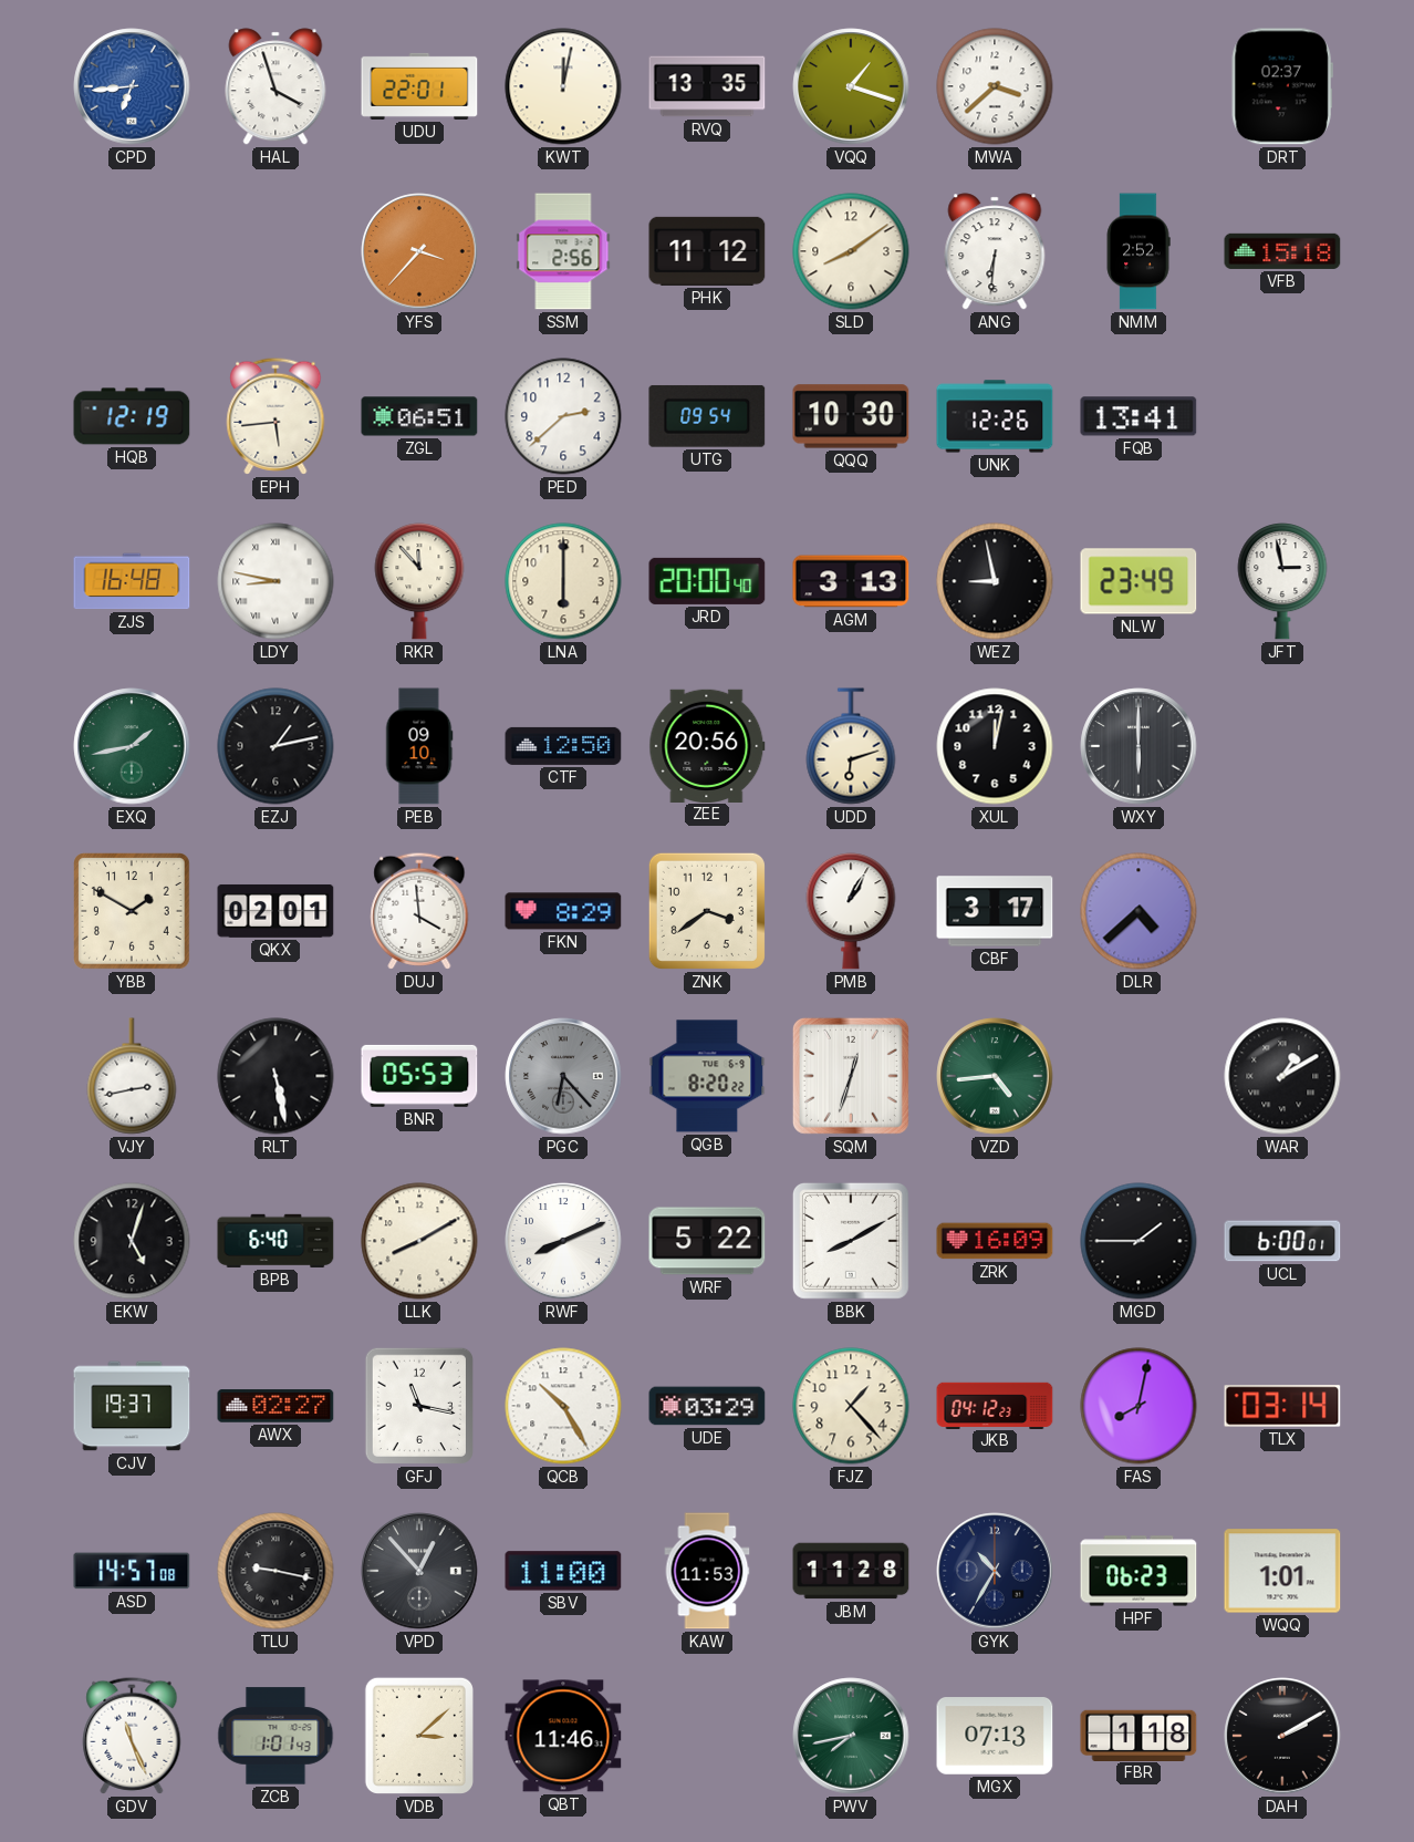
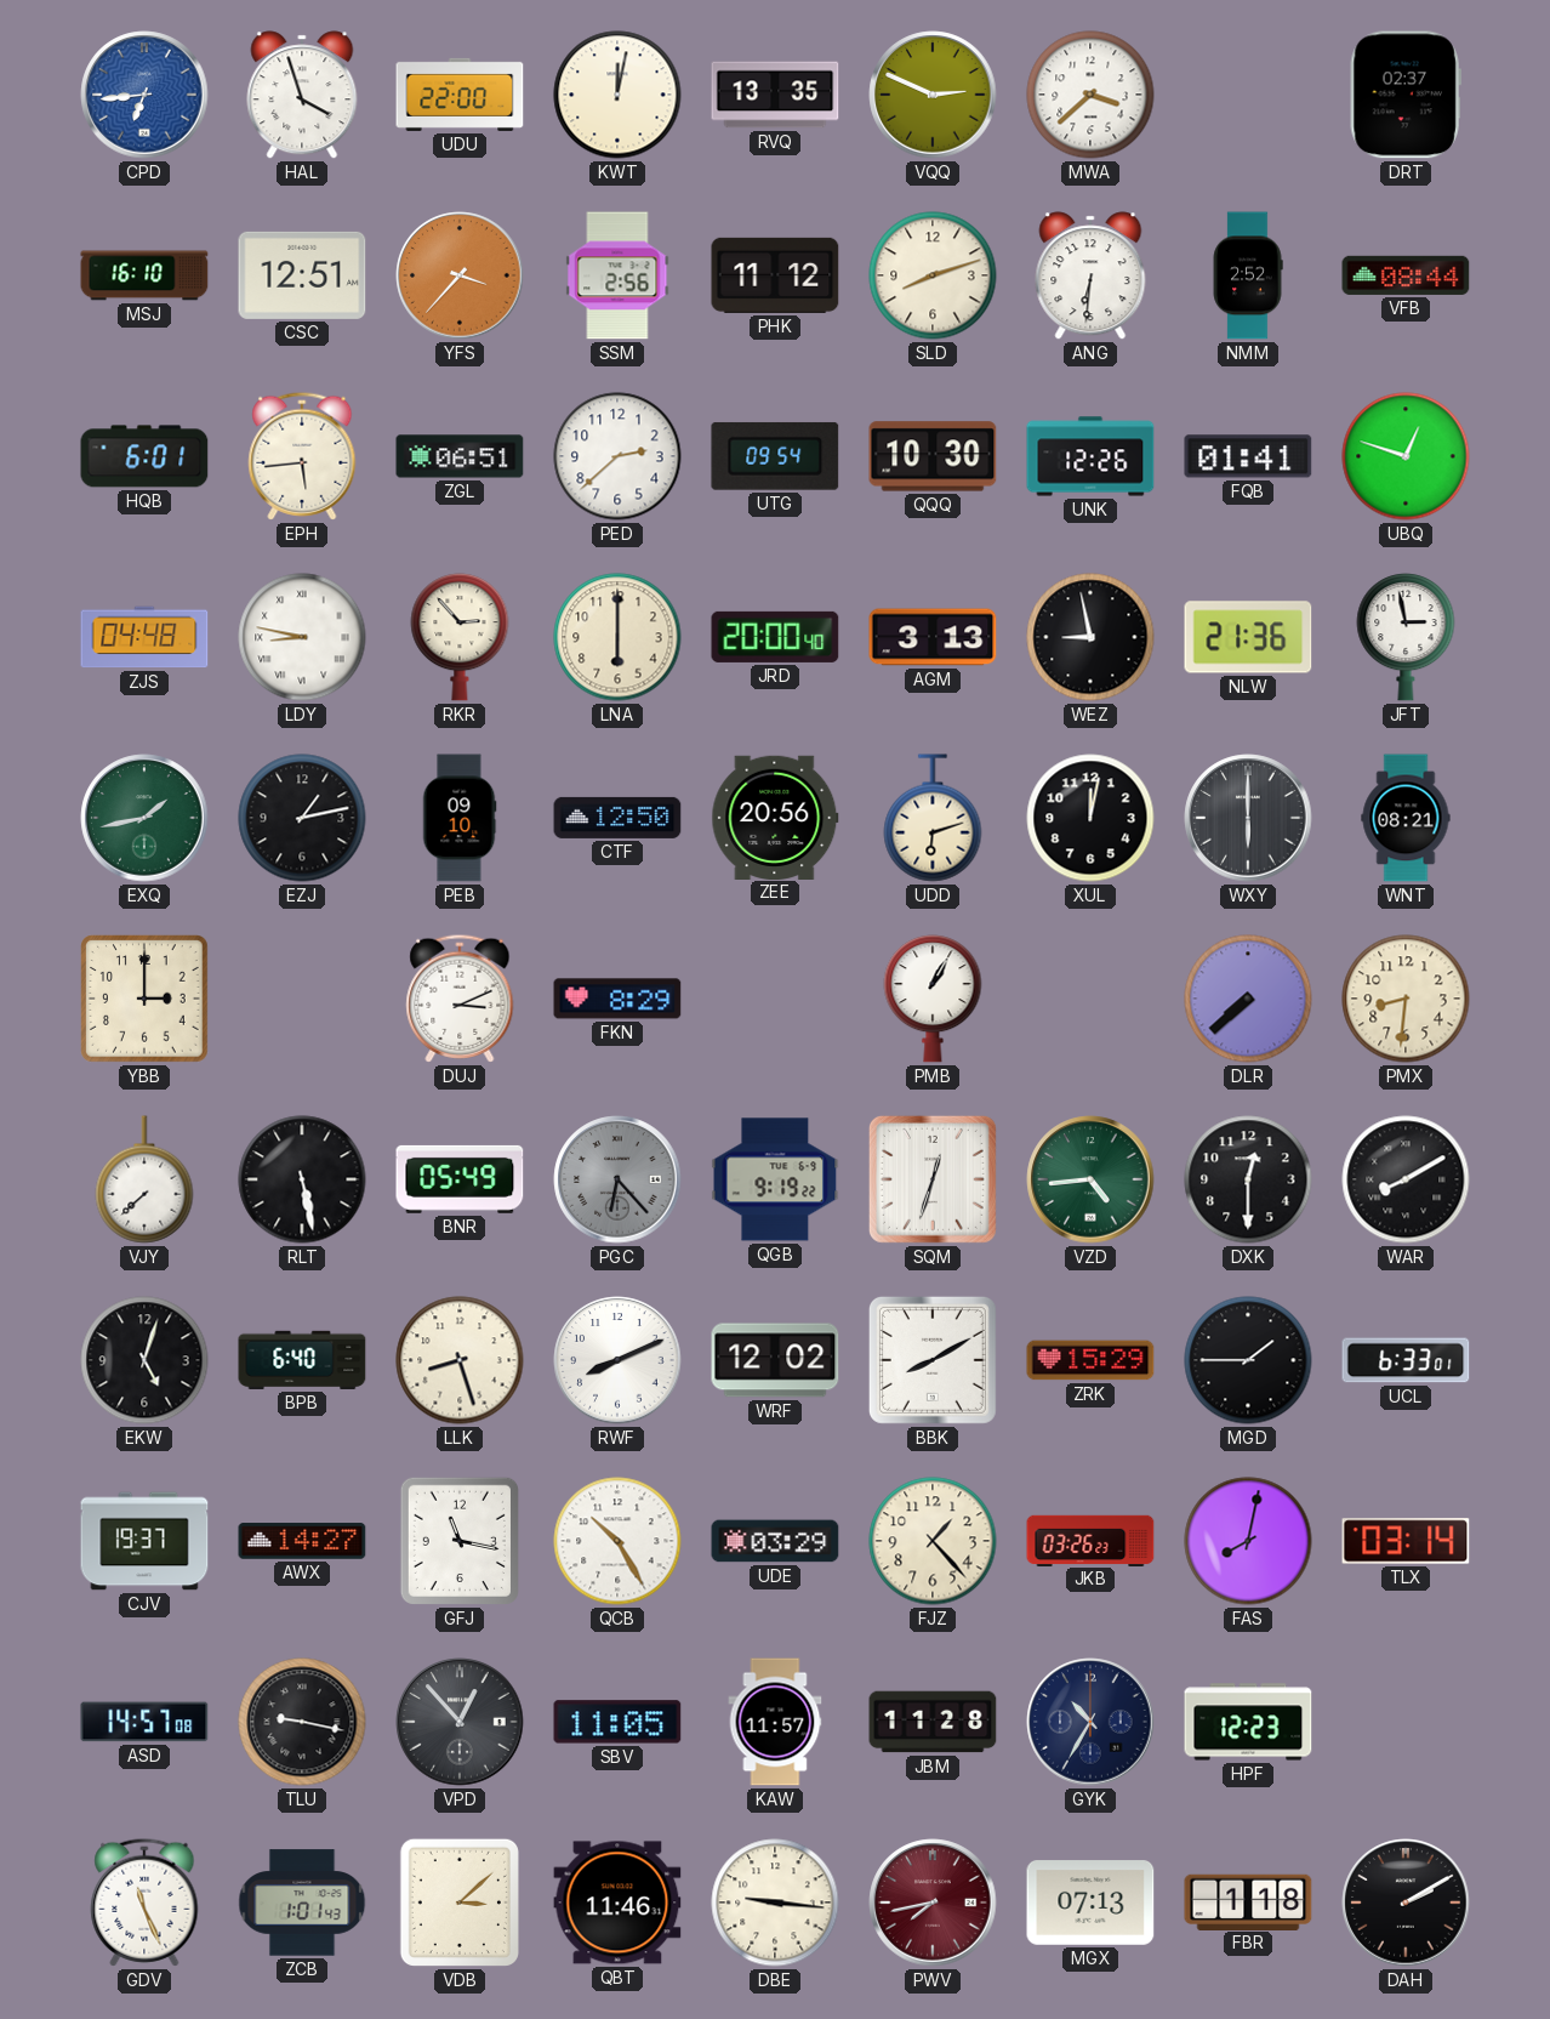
UDU: 22:01 -> 22:00
VQQ: 1:18 -> 2:49
MSJ: none -> 16:10
CSC: none -> 12:51
SLD: 8:09 -> 8:12
VFB: 15:18 -> 08:44
HQB: 12:19 -> 6:01
FQB: 13:41 -> 01:41
UBQ: none -> 12:48
ZJS: 16:48 -> 04:48
RKR: 11:53 -> 2:53
NLW: 23:49 -> 21:36
WNT: none -> 08:21
YBB: 1:50 -> 3:00
QKX: 02:01 -> none
DUJ: 3:59 -> 3:11
ZNK: 3:39 -> none
CBF: 3:17 -> none
DLR: 4:38 -> 7:38
PMX: none -> 8:31
VJY: 2:43 -> 7:38
BNR: 05:53 -> 05:49
QGB: 8:20 -> 9:19
DXK: none -> 12:30
WAR: 1:10 -> 8:10
LLK: 8:10 -> 8:27
WRF: 5:22 -> 12:02
ZRK: 16:09 -> 15:29
UCL: 6:00 -> 6:33
AWX: 02:27 -> 14:27
JKB: 04:12 -> 03:26
SBV: 11:00 -> 11:05
KAW: 11:53 -> 11:57
HPF: 06:23 -> 12:23
WQQ: 1:01 -> none
DBE: none -> 9:16
PWV dial: green -> burgundy
